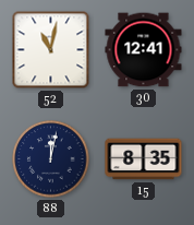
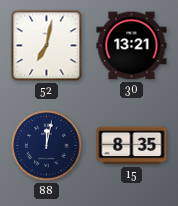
52: 11:02 -> 7:02
30: 12:41 -> 13:21
